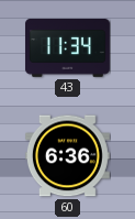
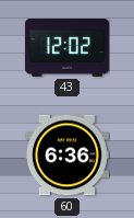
43: 11:34 -> 12:02
